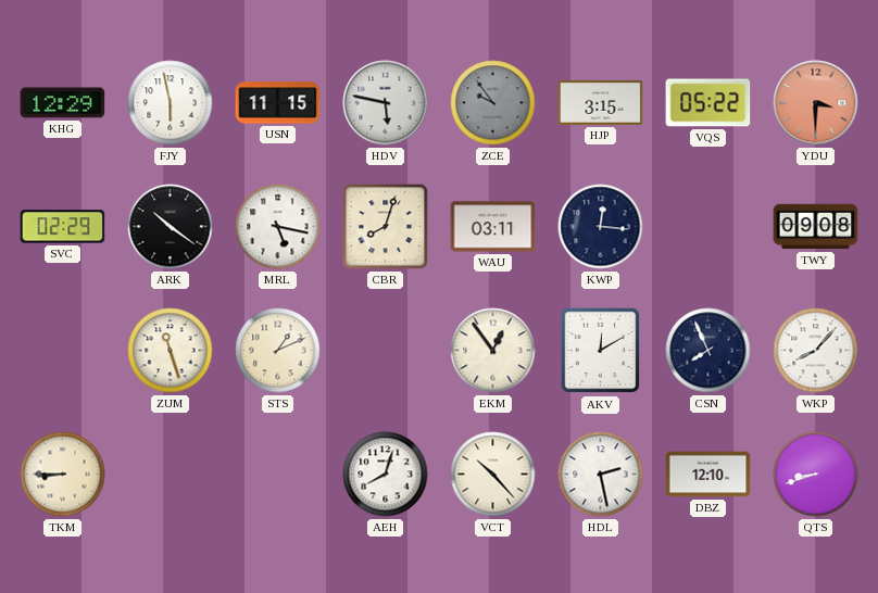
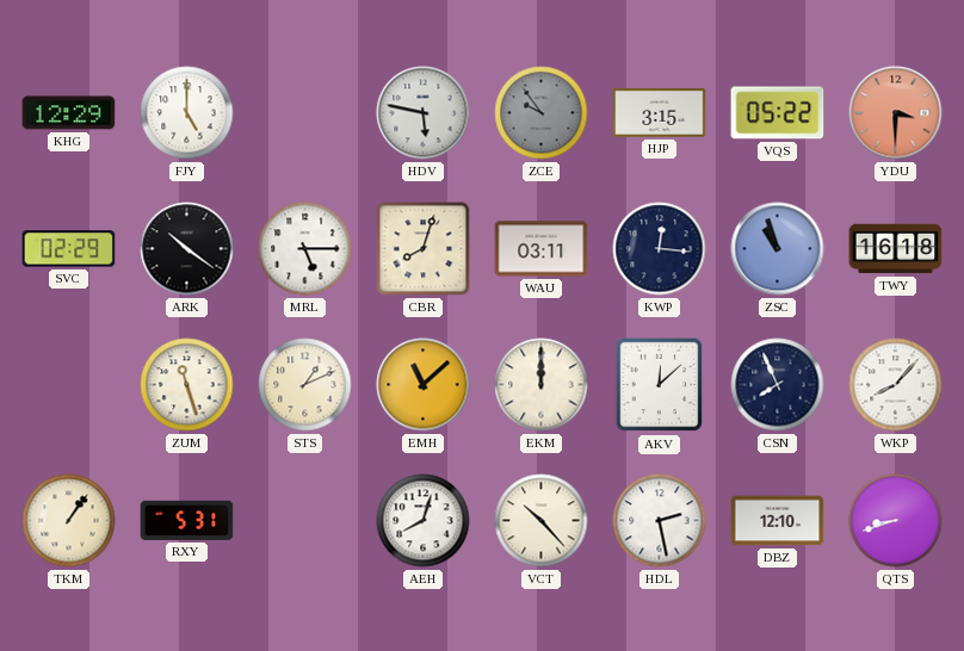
FJY: 5:58 -> 5:00
USN: 11:15 -> none
MRL: 5:17 -> 5:15
ZSC: none -> 10:57
TWY: 09:08 -> 16:18
EMH: none -> 11:08
EKM: 12:54 -> 12:00
AKV: 12:10 -> 12:08
TKM: 8:45 -> 1:06
RXY: none -> 5:31
